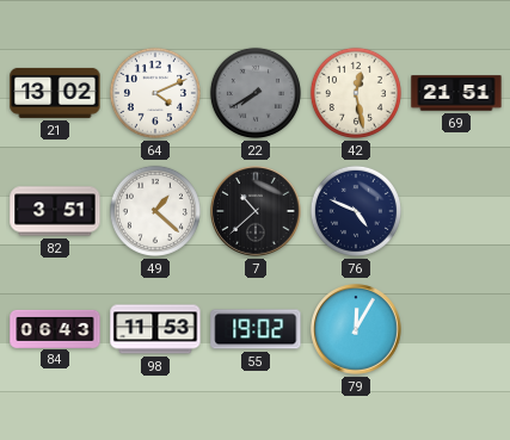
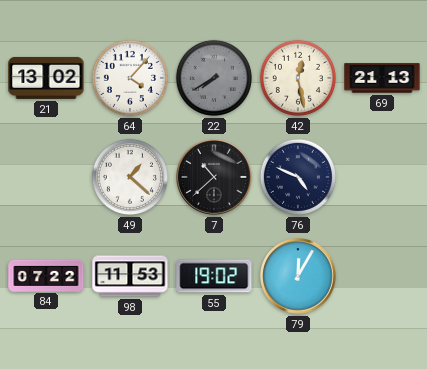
64: 4:11 -> 4:07
69: 21:51 -> 21:13
82: 3:51 -> none
84: 06:43 -> 07:22
